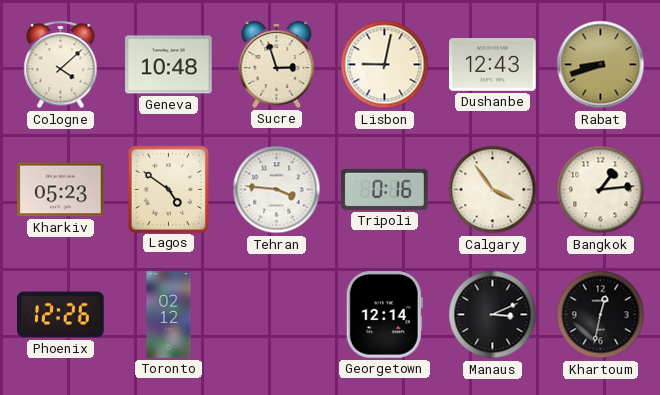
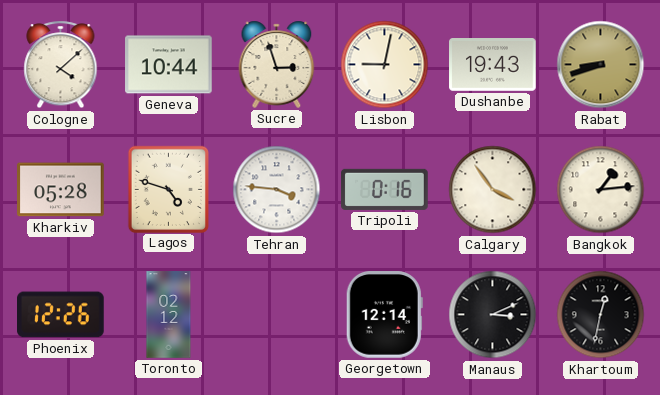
Geneva: 10:48 -> 10:44
Dushanbe: 12:43 -> 19:43
Kharkiv: 05:23 -> 05:28
Lagos: 4:51 -> 4:48
